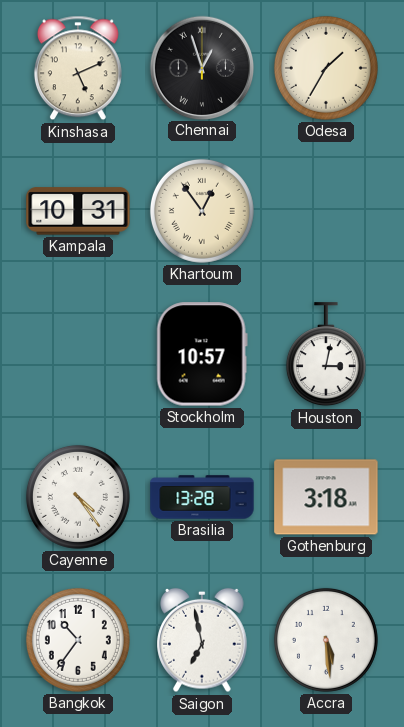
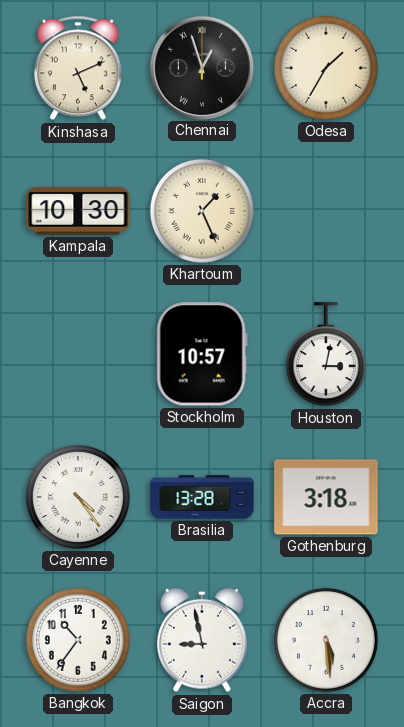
Kampala: 10:31 -> 10:30
Khartoum: 12:54 -> 1:26
Saigon: 6:58 -> 8:58
